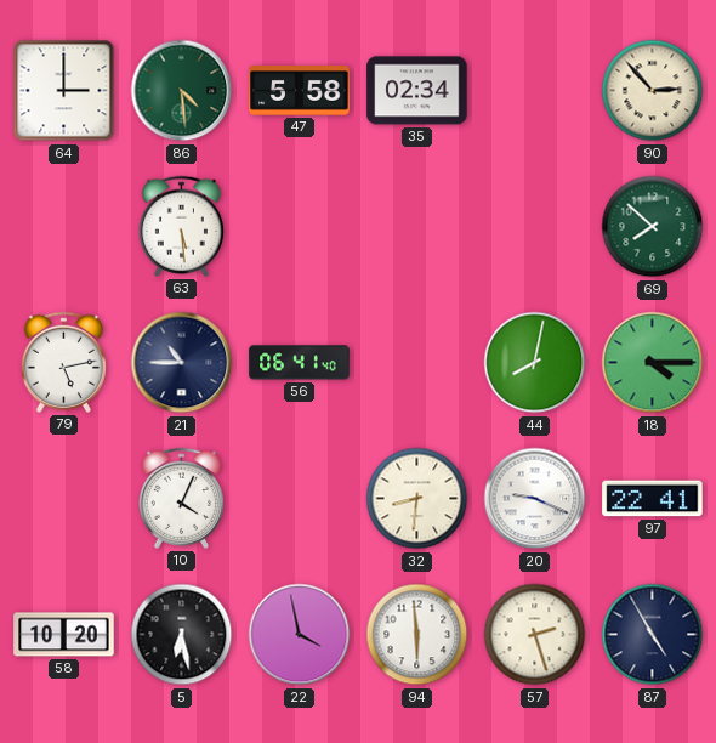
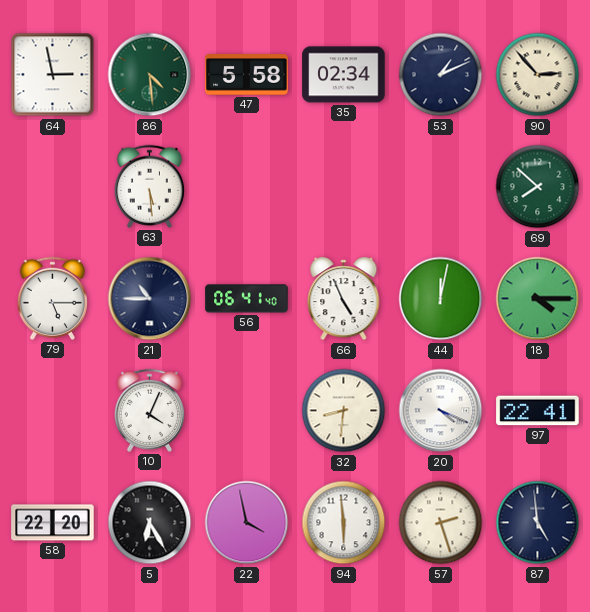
64: 3:00 -> 2:58
53: none -> 1:11
79: 5:13 -> 5:15
66: none -> 4:56
44: 8:02 -> 12:02
20: 9:19 -> 4:19
58: 10:20 -> 22:20
5: 6:28 -> 6:25
87: 4:55 -> 4:59
